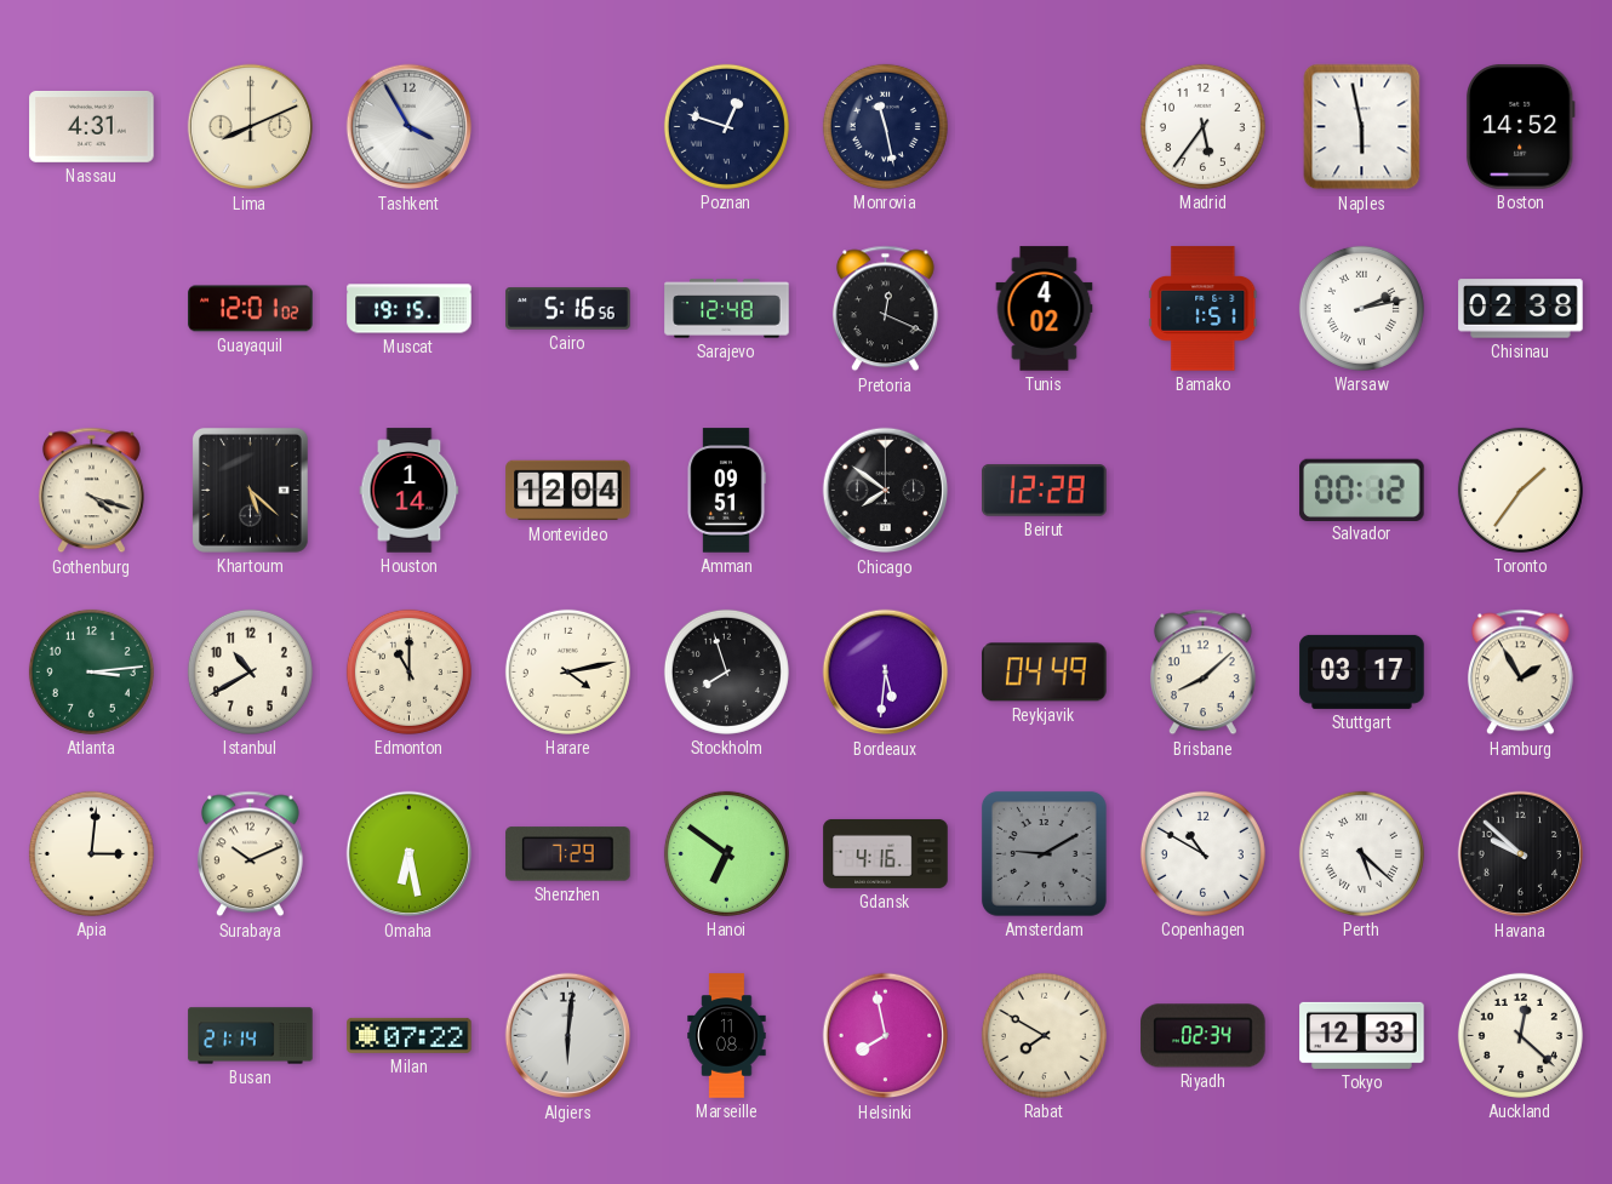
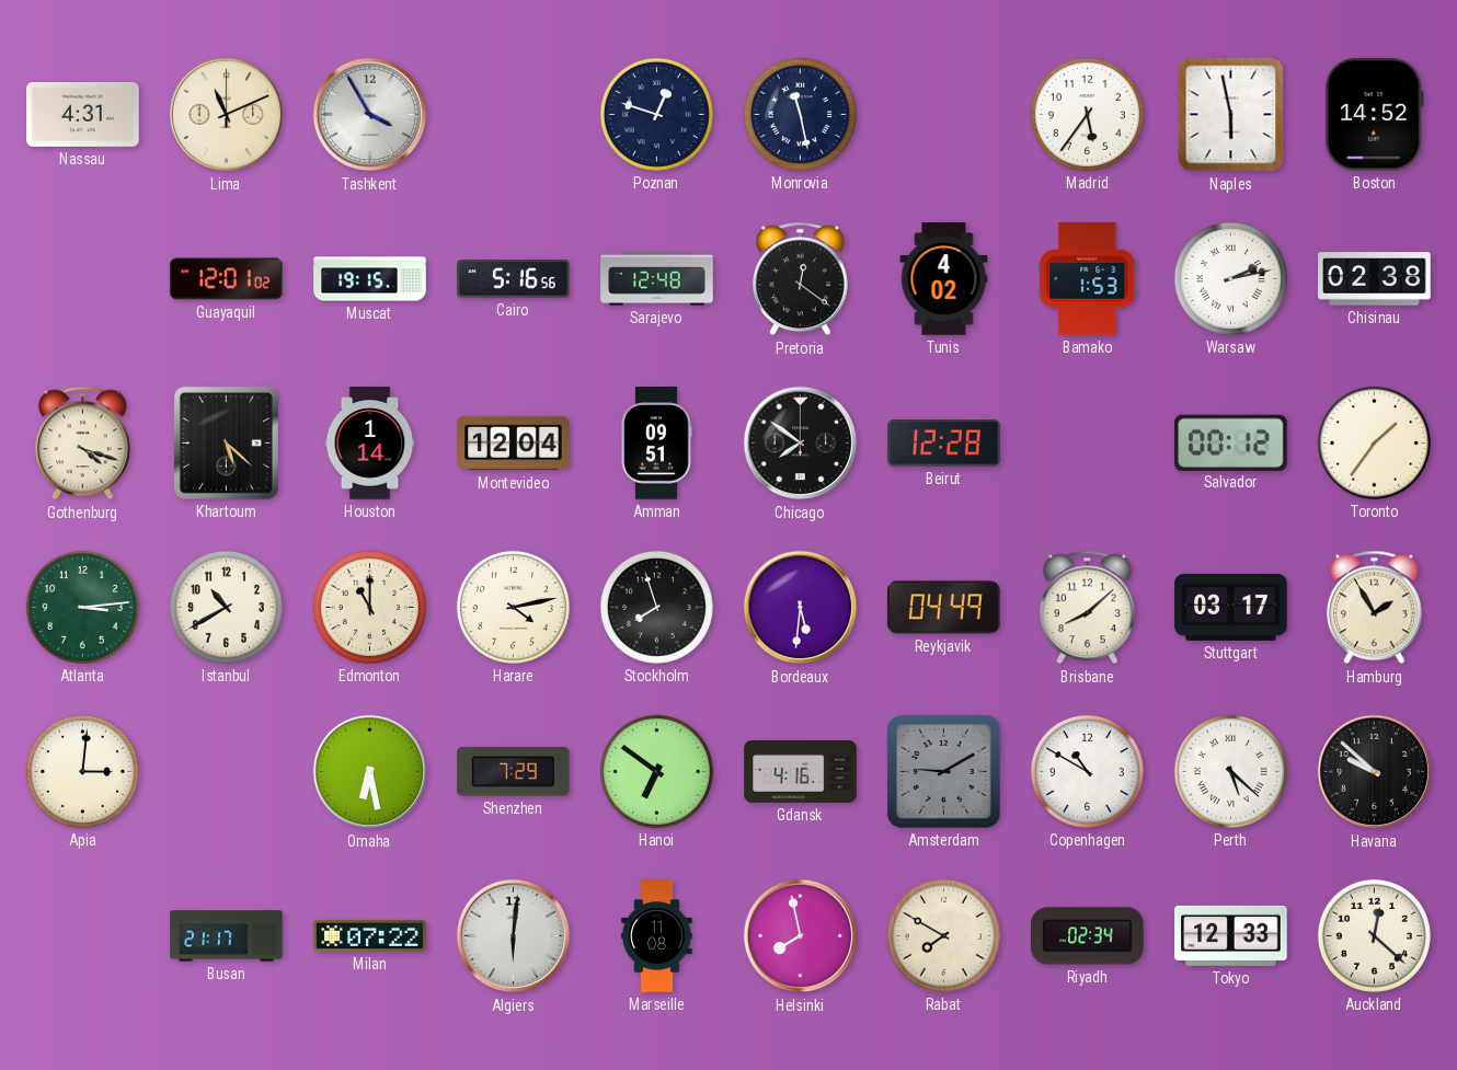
Lima: 8:11 -> 11:11
Pretoria: 12:19 -> 12:21
Bamako: 1:51 -> 1:53
Surabaya: 10:11 -> none
Busan: 21:14 -> 21:17
